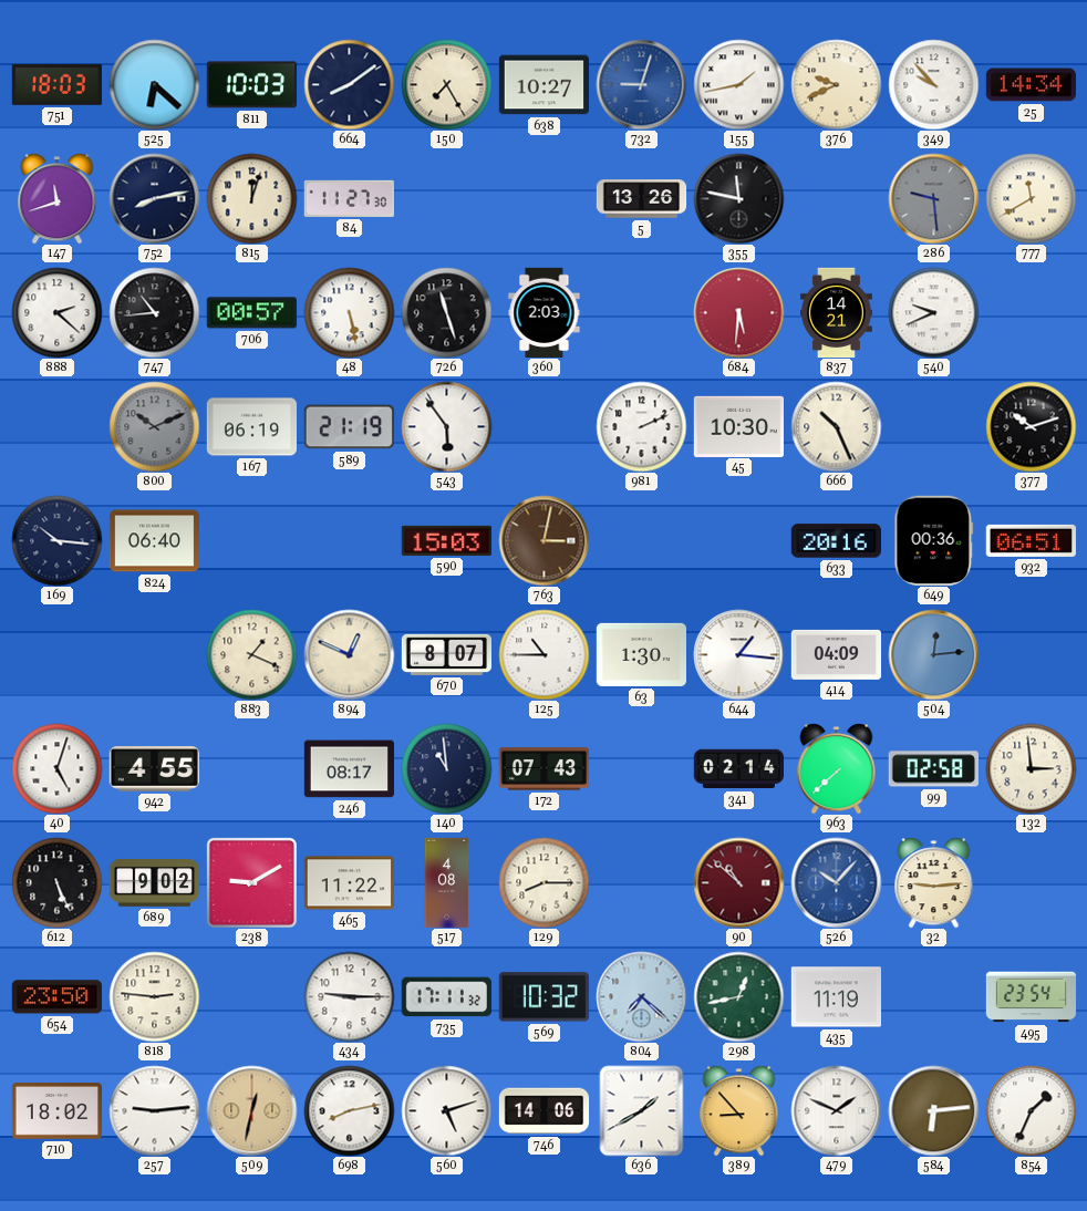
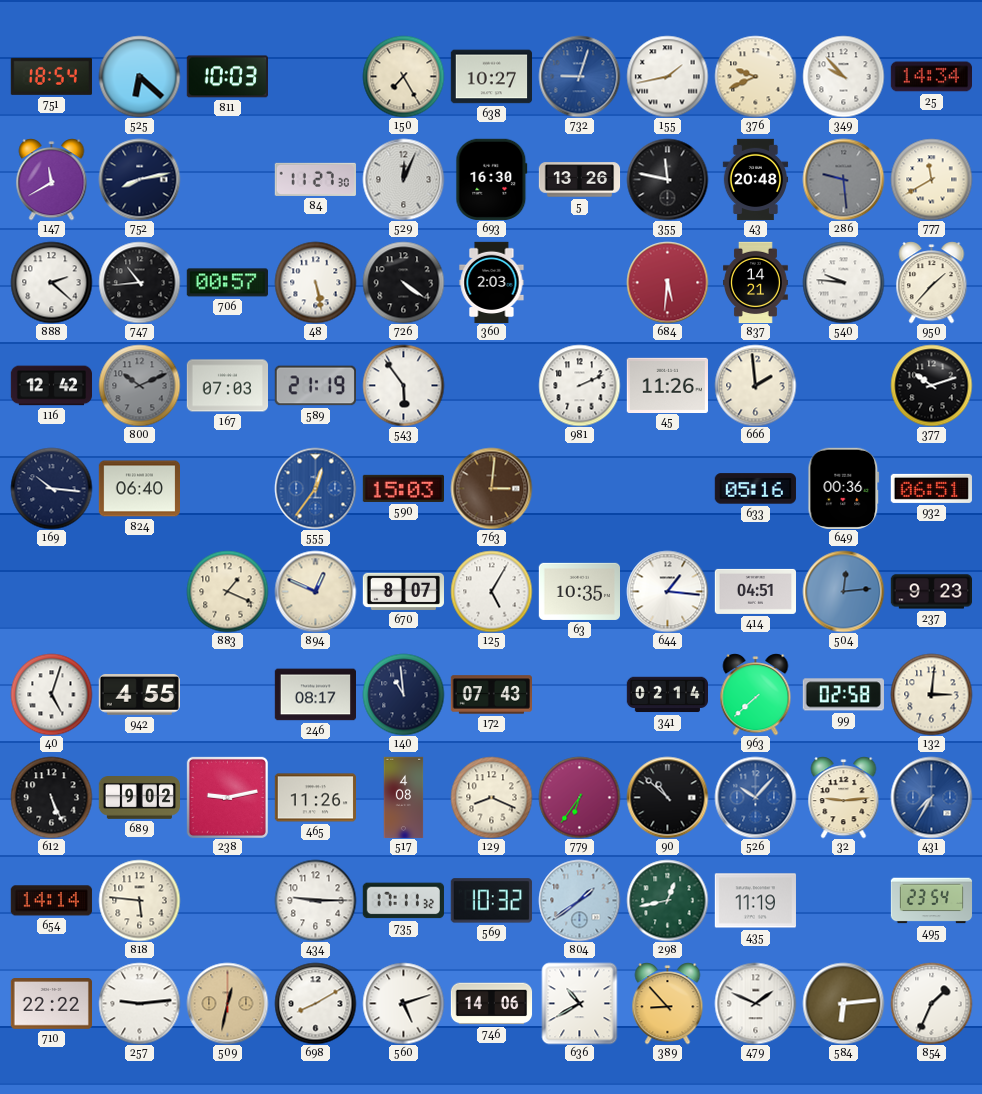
751: 18:03 -> 18:54
664: 8:09 -> none
147: 11:42 -> 11:40
815: 12:03 -> none
529: none -> 12:04
693: none -> 16:30
43: none -> 20:48
726: 11:27 -> 4:21
540: 9:41 -> 9:46
950: none -> 1:37
116: none -> 12:42
167: 06:19 -> 07:03
45: 10:30 -> 11:26
666: 10:26 -> 1:59
555: none -> 12:36
763: 3:02 -> 3:01
633: 20:16 -> 05:16
125: 10:45 -> 5:05
63: 1:30 -> 10:35
414: 04:09 -> 04:51
237: none -> 9:23
132: 2:59 -> 3:01
238: 9:10 -> 9:13
465: 11:22 -> 11:26
129: 8:15 -> 8:19
779: none -> 6:36
90 dial: burgundy -> black
431: none -> 7:35
654: 23:50 -> 14:14
818: 2:46 -> 5:46
804: 7:22 -> 1:39
710: 18:02 -> 22:22
698: 8:13 -> 8:10
636: 1:40 -> 10:40
